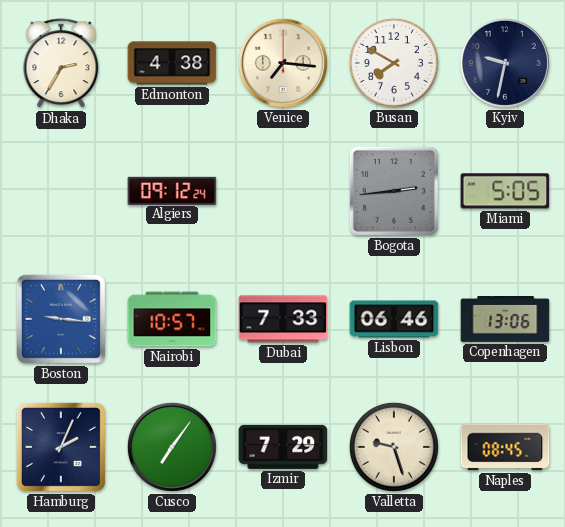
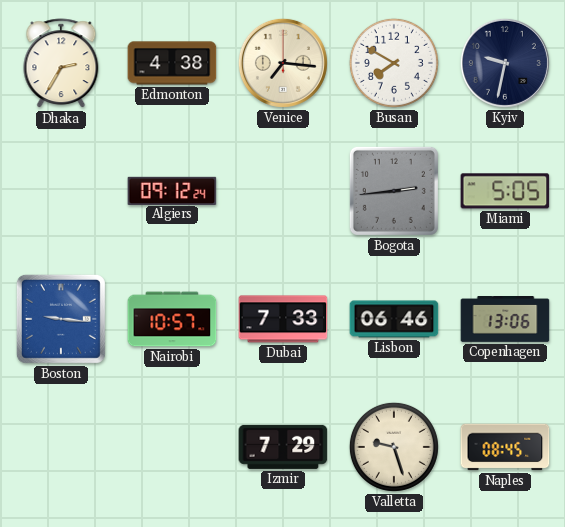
Hamburg: 2:04 -> none
Cusco: 7:06 -> none
